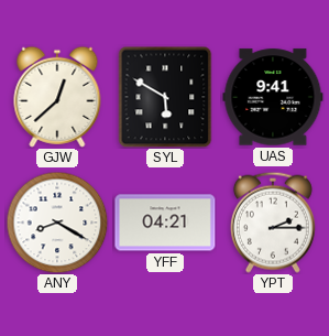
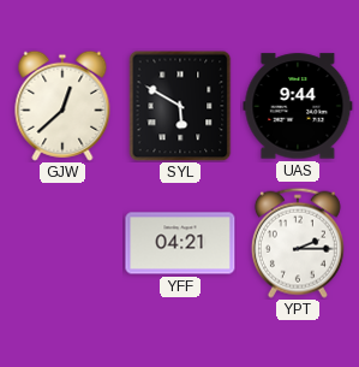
UAS: 9:41 -> 9:44
ANY: 8:20 -> none
